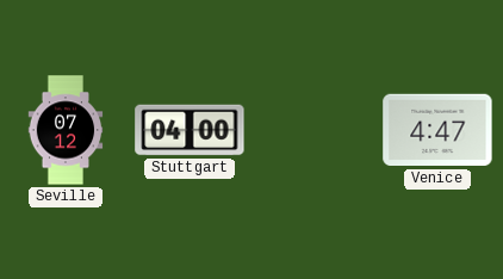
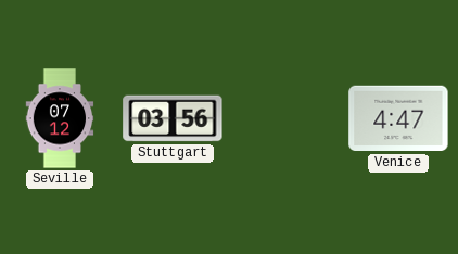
Stuttgart: 04:00 -> 03:56
